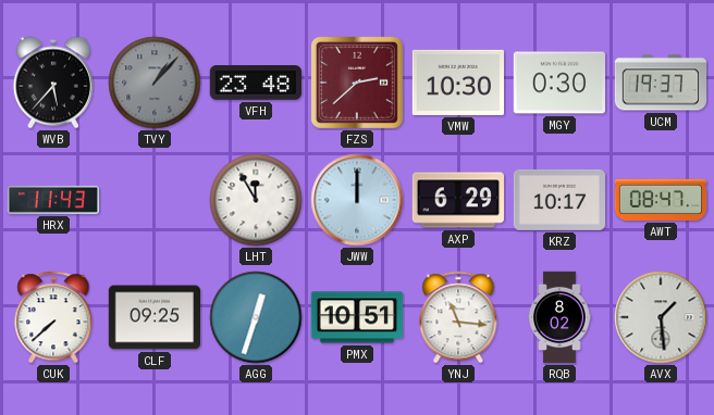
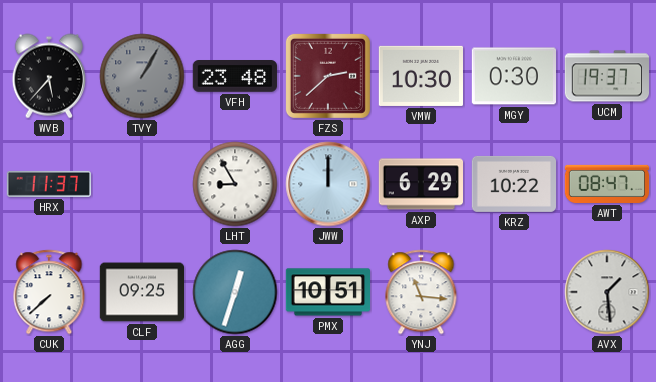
TVY: 1:07 -> 1:05
HRX: 11:43 -> 11:37
LHT: 11:55 -> 8:55
KRZ: 10:17 -> 10:22
RQB: 8:02 -> none
